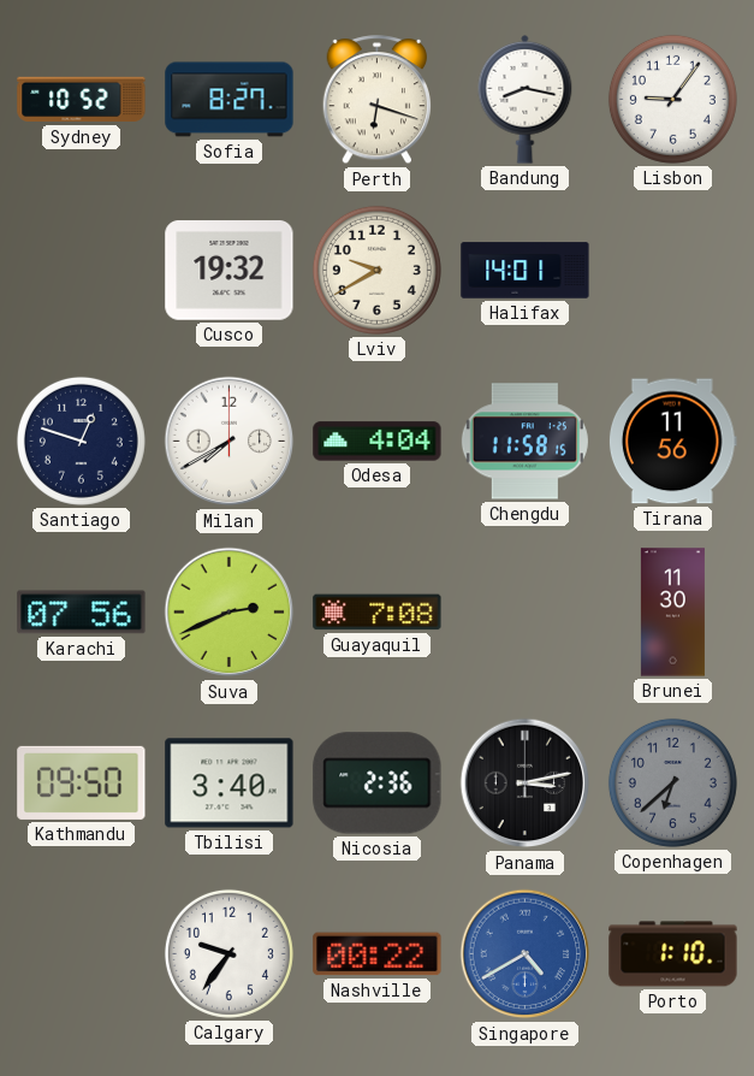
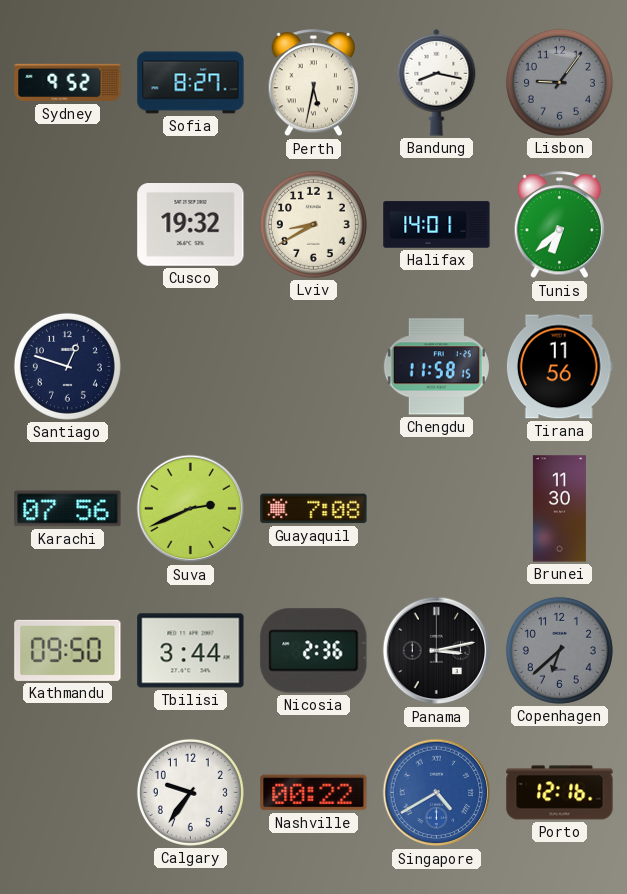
Sydney: 10:52 -> 9:52
Perth: 6:18 -> 5:32
Lisbon dial: white -> grey
Lviv: 9:40 -> 8:40
Tunis: none -> 6:38
Milan: 7:40 -> none
Odesa: 4:04 -> none
Tbilisi: 3:40 -> 3:44
Porto: 1:10 -> 12:16
